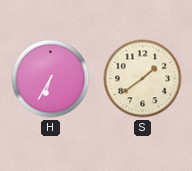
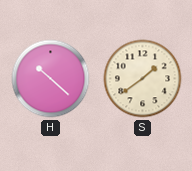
H: 6:35 -> 10:22
